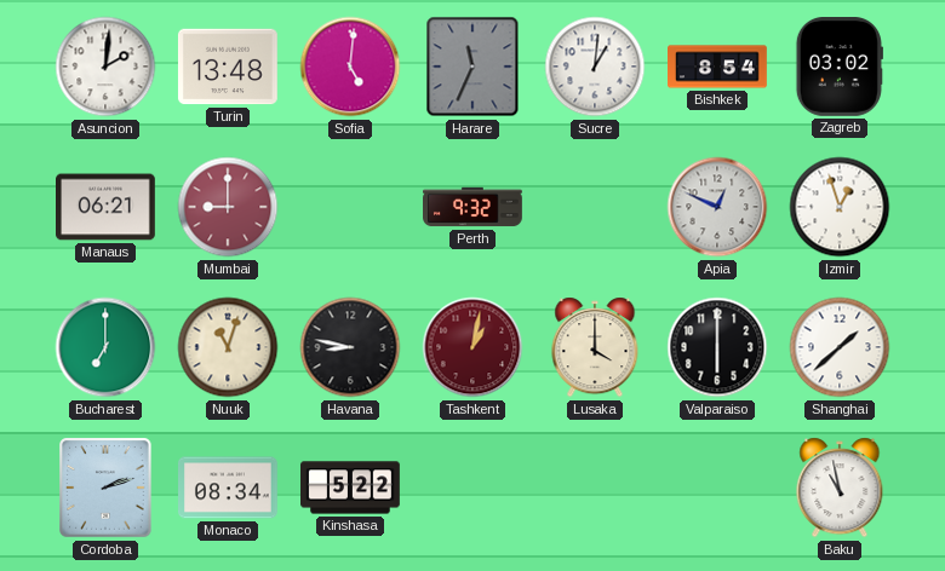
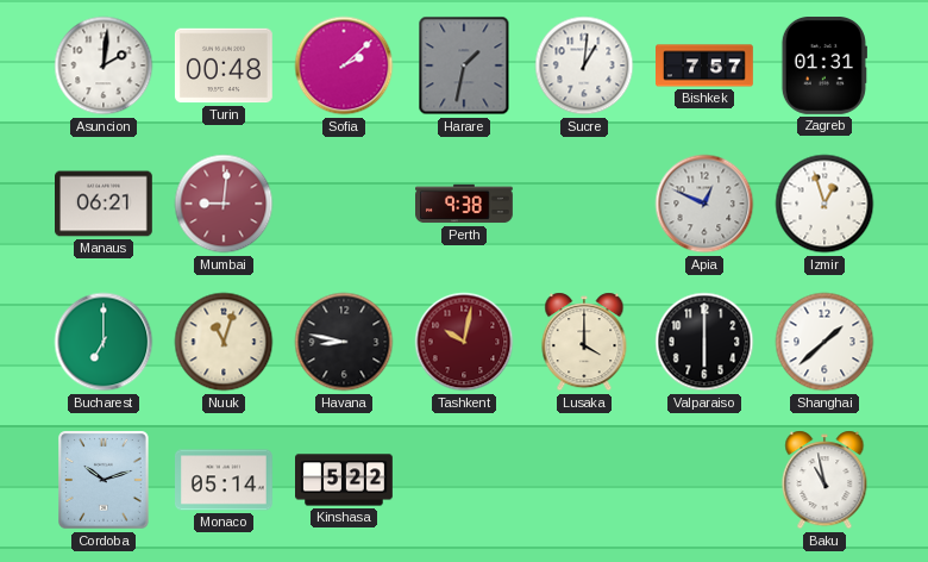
Turin: 13:48 -> 00:48
Sofia: 5:01 -> 2:08
Harare: 11:34 -> 1:32
Bishkek: 8:54 -> 7:57
Zagreb: 03:02 -> 01:31
Mumbai: 9:00 -> 9:01
Perth: 9:32 -> 9:38
Tashkent: 1:02 -> 10:02
Cordoba: 2:12 -> 10:12
Monaco: 08:34 -> 05:14
